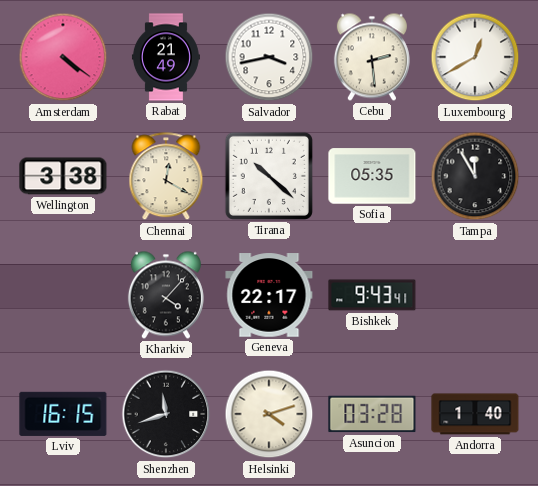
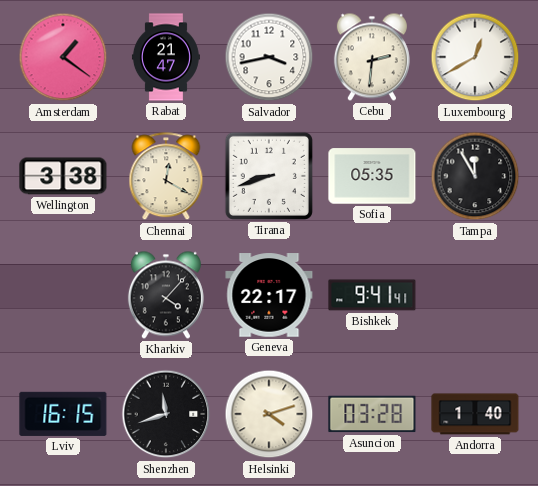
Amsterdam: 4:21 -> 1:21
Rabat: 21:49 -> 21:47
Cebu: 2:29 -> 2:31
Tirana: 10:22 -> 8:42
Bishkek: 9:43 -> 9:41
